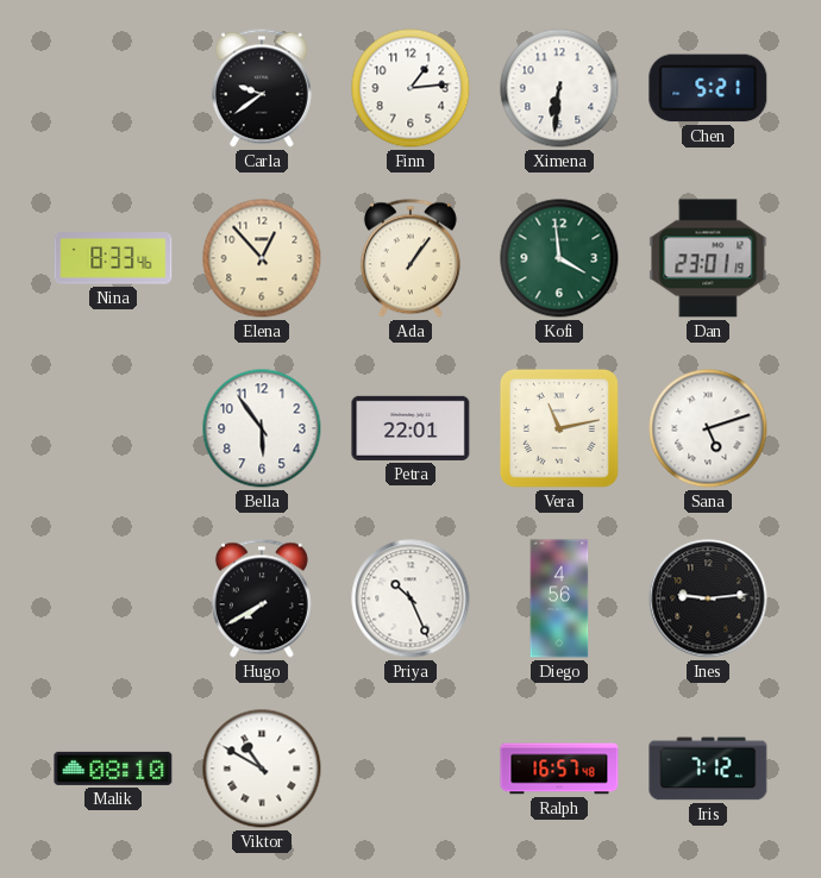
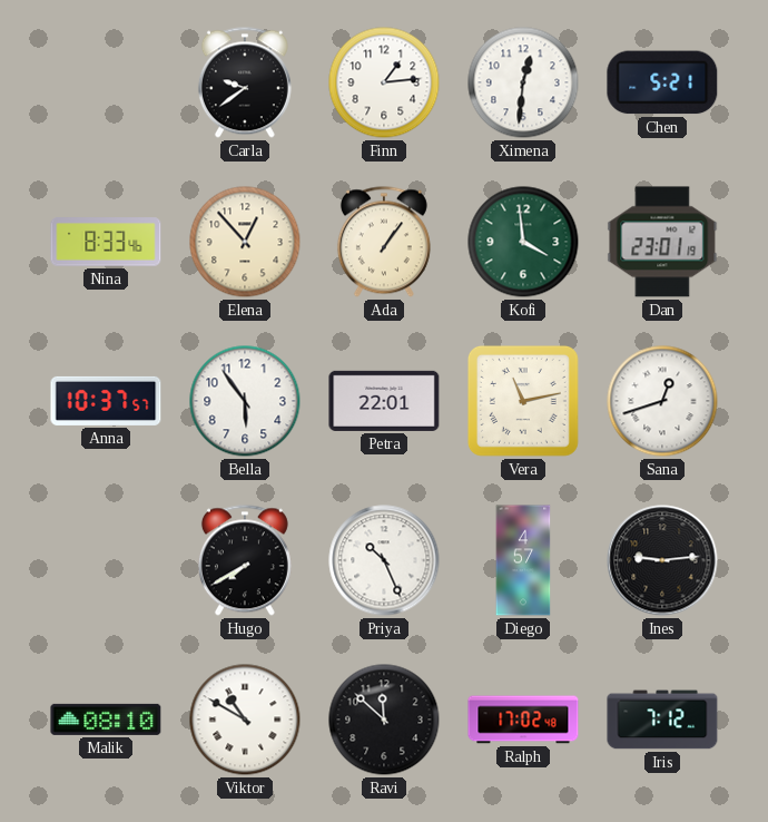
Ximena: 6:31 -> 12:31
Anna: none -> 10:37
Sana: 5:12 -> 12:42
Diego: 4:56 -> 4:57
Ravi: none -> 11:52
Ralph: 16:57 -> 17:02
